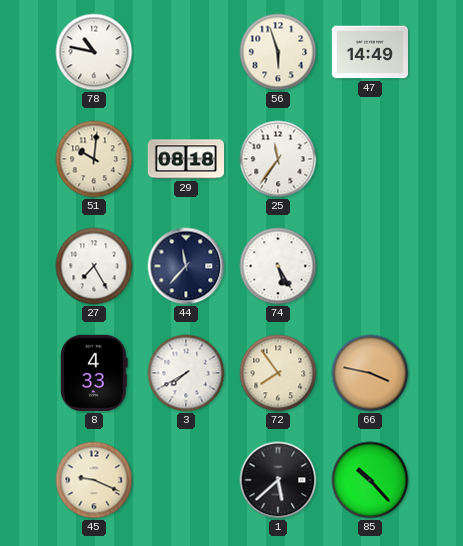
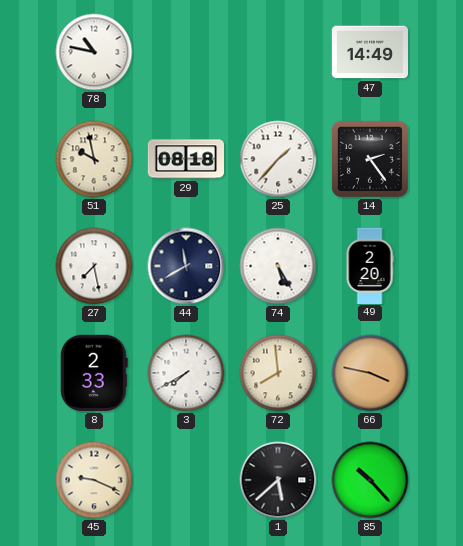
56: 5:57 -> none
51: 10:01 -> 9:58
25: 11:36 -> 1:37
14: none -> 2:24
27: 7:25 -> 7:28
44: 11:37 -> 11:40
49: none -> 2:20
8: 4:33 -> 2:33
72: 7:54 -> 7:59
